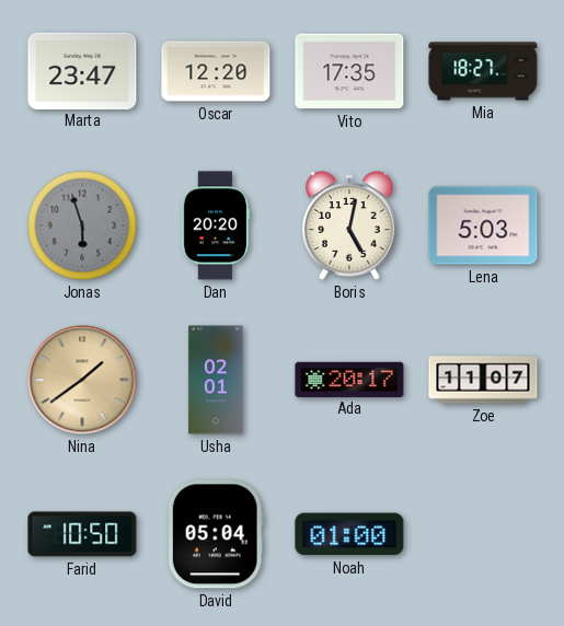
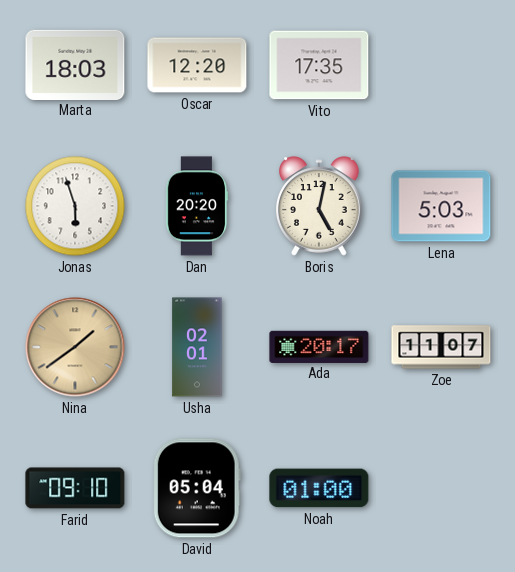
Marta: 23:47 -> 18:03
Mia: 18:27 -> none
Jonas dial: grey -> white
Farid: 10:50 -> 09:10
